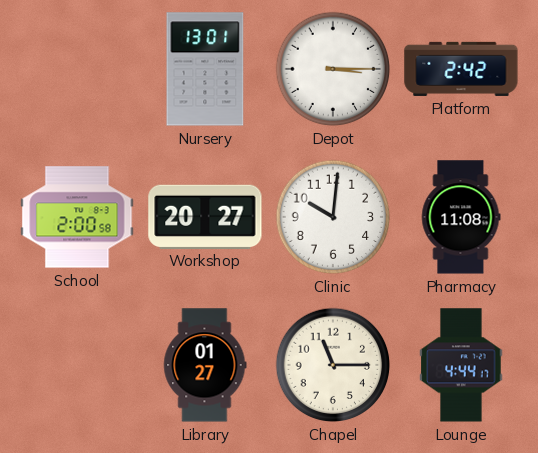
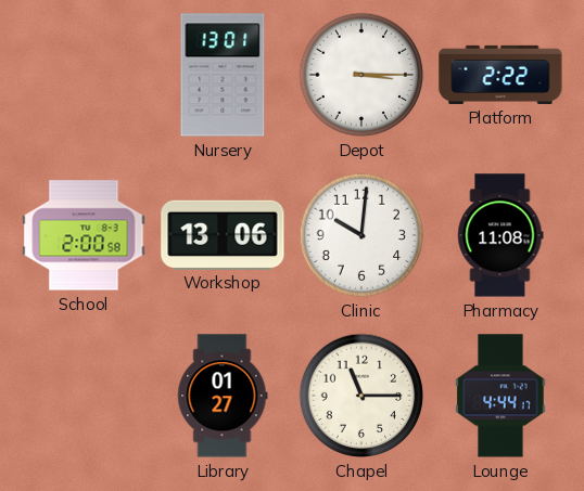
Platform: 2:42 -> 2:22
Workshop: 20:27 -> 13:06
